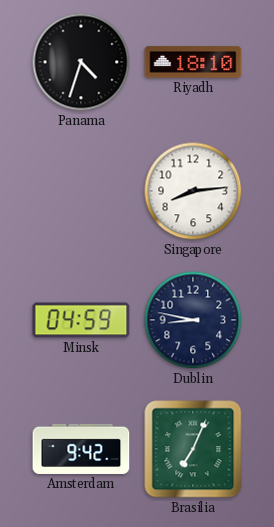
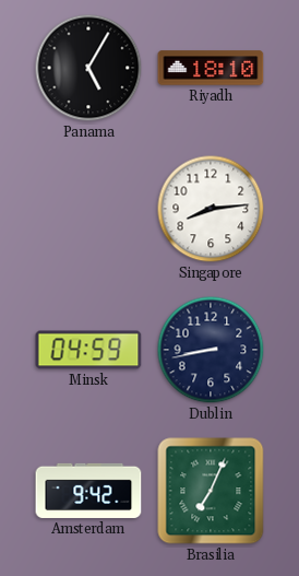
Panama: 4:33 -> 5:05
Dublin: 8:47 -> 8:43
